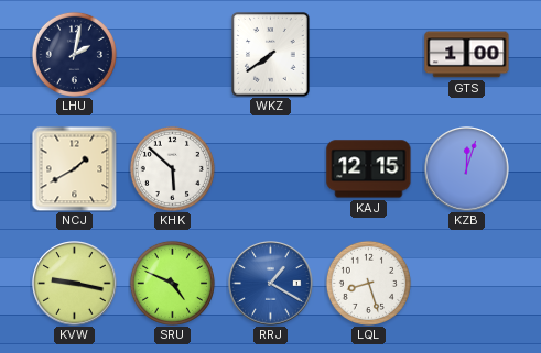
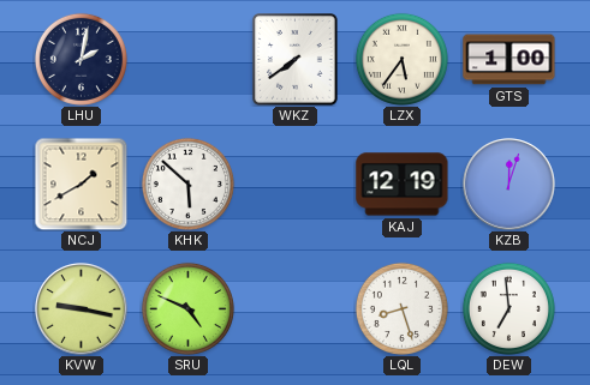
LZX: none -> 5:36
KAJ: 12:15 -> 12:19
RRJ: 1:20 -> none
DEW: none -> 6:59
